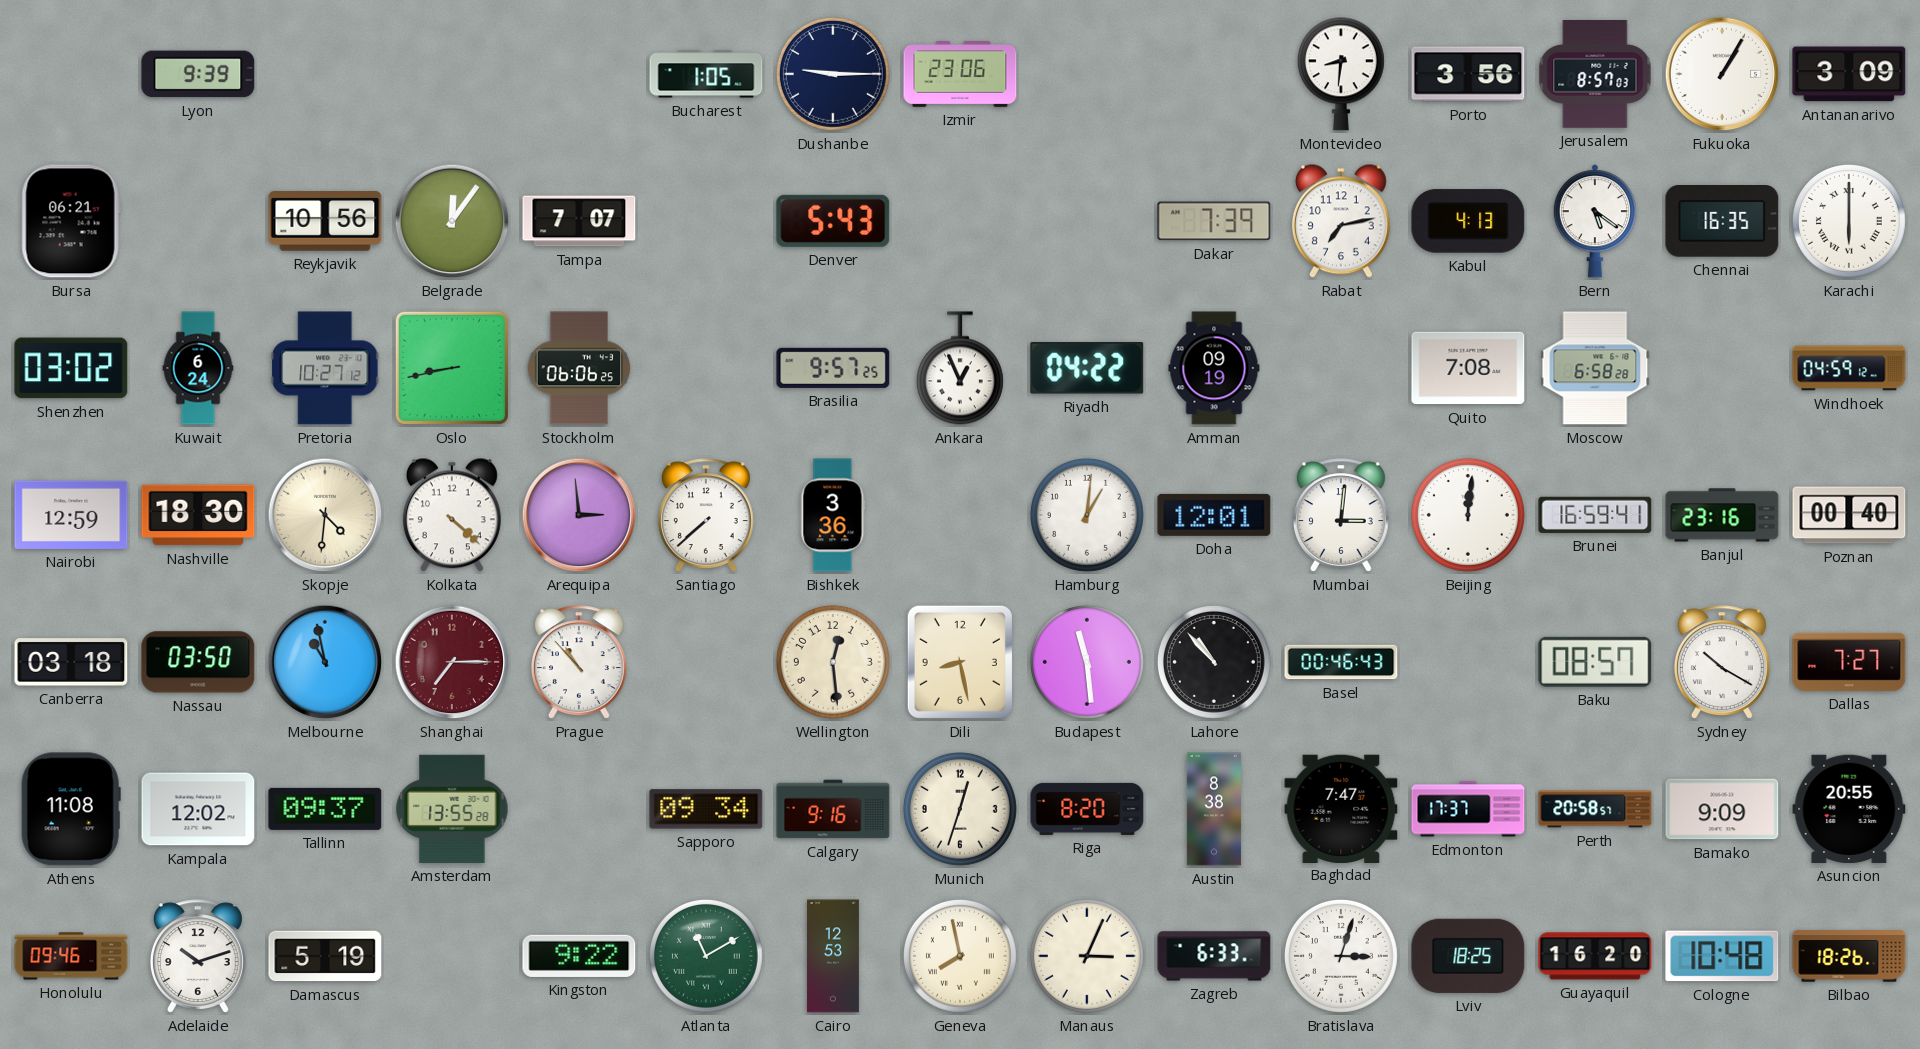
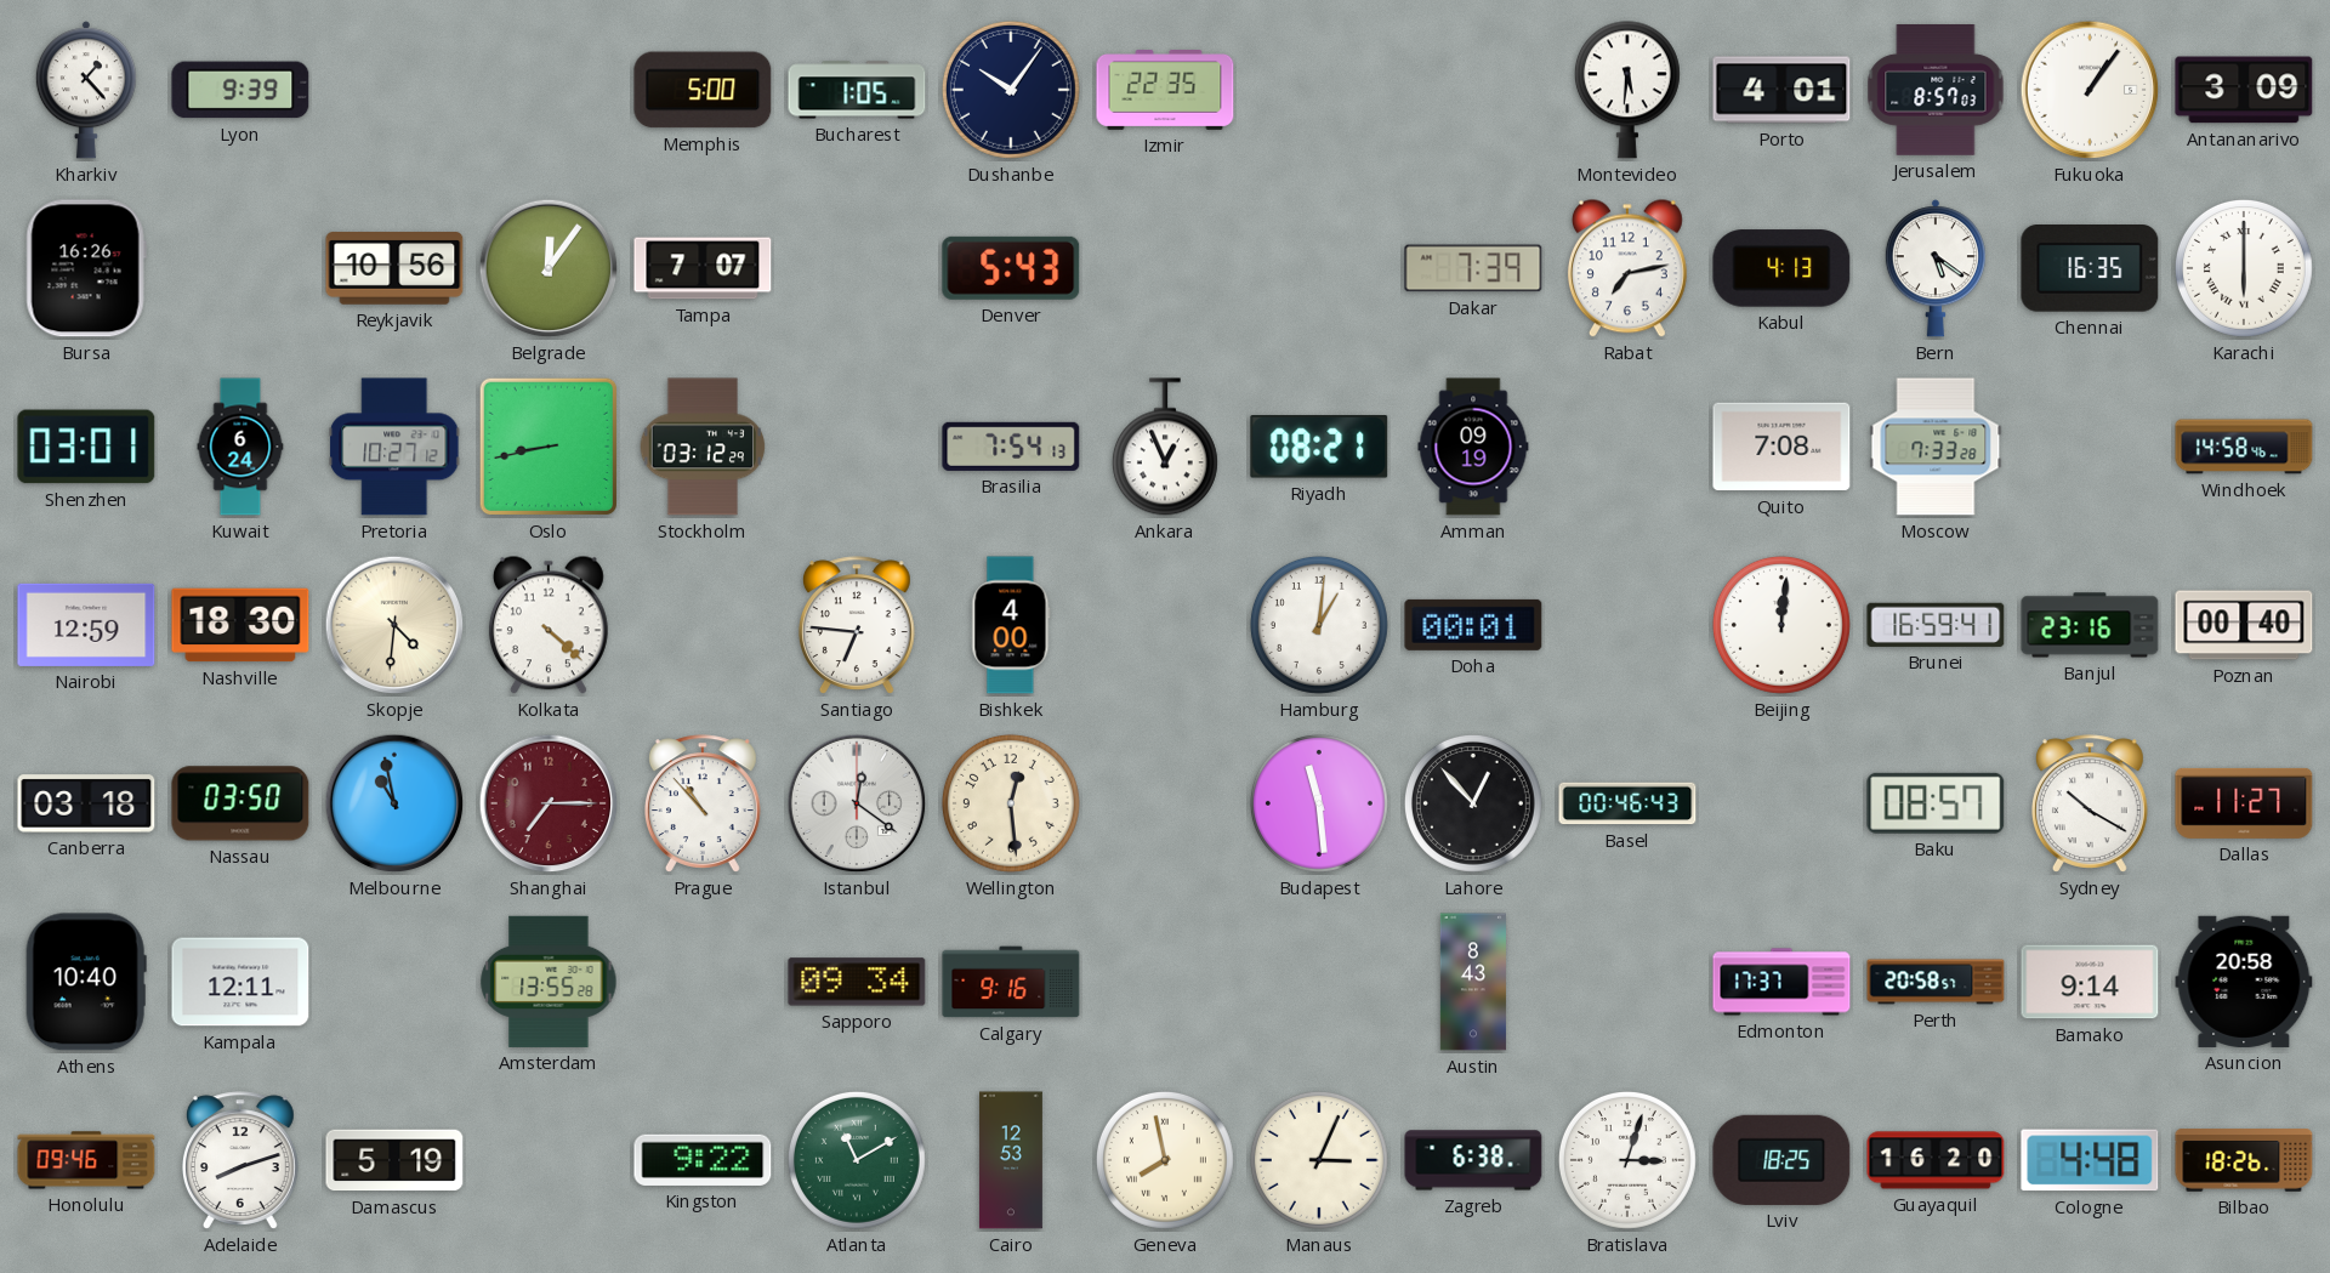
Kharkiv: none -> 1:23
Memphis: none -> 5:00
Dushanbe: 9:15 -> 10:06
Izmir: 23:06 -> 22:35
Montevideo: 8:31 -> 5:31
Porto: 3:56 -> 4:01
Fukuoka: 1:05 -> 1:06
Bursa: 06:21 -> 16:26
Shenzhen: 03:02 -> 03:01
Stockholm: 06:06 -> 03:12
Brasilia: 9:57 -> 7:54
Riyadh: 04:22 -> 08:21
Moscow: 6:58 -> 7:33
Windhoek: 04:59 -> 14:58
Arequipa: 2:59 -> none
Santiago: 7:38 -> 6:46
Bishkek: 3:36 -> 4:00
Doha: 12:01 -> 00:01
Mumbai: 3:01 -> none
Istanbul: none -> 12:21
Dili: 8:28 -> none
Lahore: 10:53 -> 12:53
Dallas: 7:27 -> 11:27
Athens: 11:08 -> 10:40
Kampala: 12:02 -> 12:11
Tallinn: 09:37 -> none
Munich: 12:33 -> none
Riga: 8:20 -> none
Austin: 8:38 -> 8:43
Baghdad: 7:47 -> none
Bamako: 9:09 -> 9:14
Asuncion: 20:55 -> 20:58
Adelaide: 10:12 -> 8:12
Zagreb: 6:33 -> 6:38
Cologne: 10:48 -> 4:48
